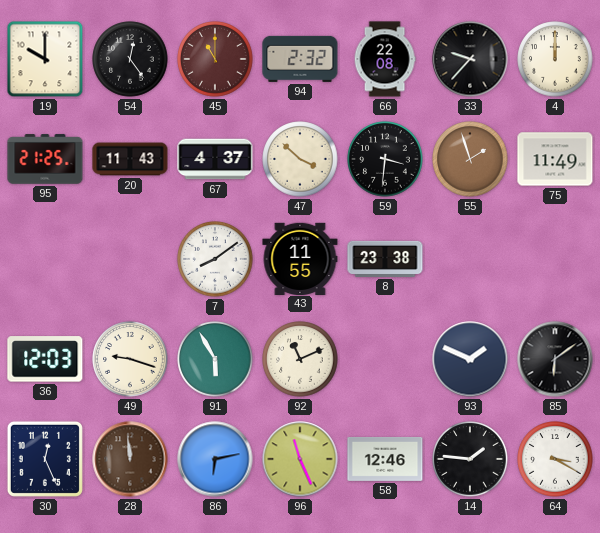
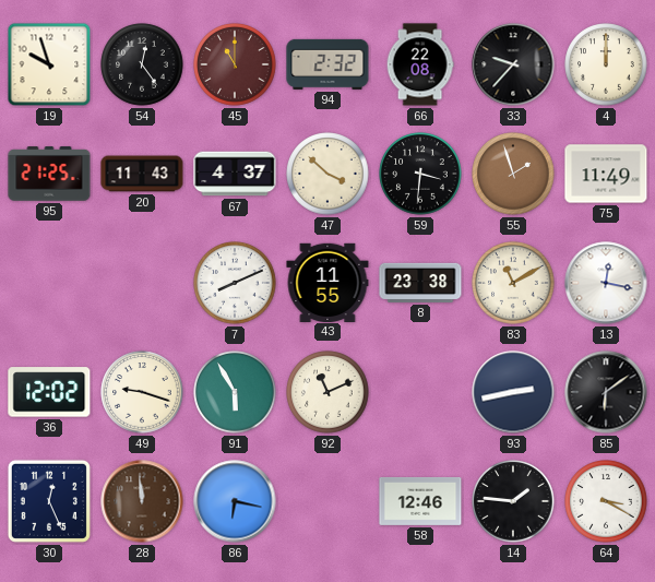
19: 10:00 -> 9:57
7: 8:09 -> 8:11
83: none -> 11:10
13: none -> 12:17
36: 12:03 -> 12:02
93: 1:49 -> 2:43
86: 6:13 -> 6:17
96: 11:26 -> none
